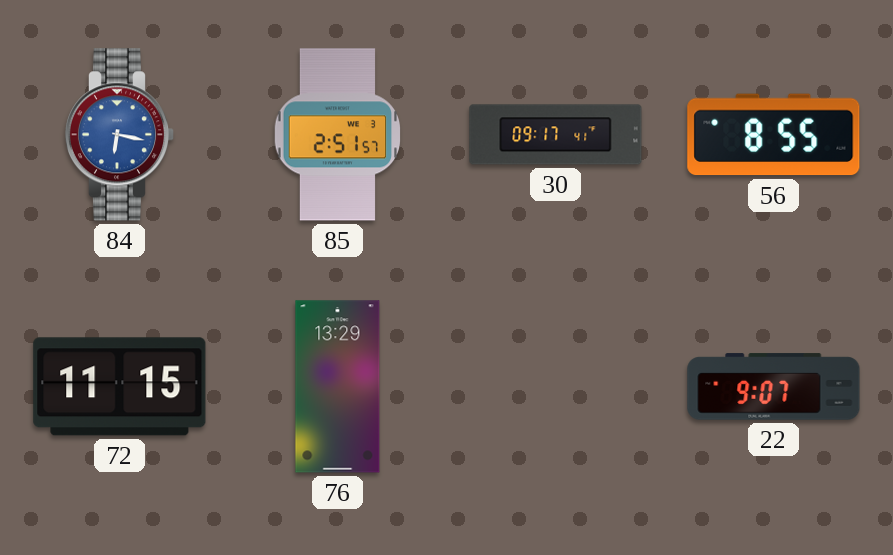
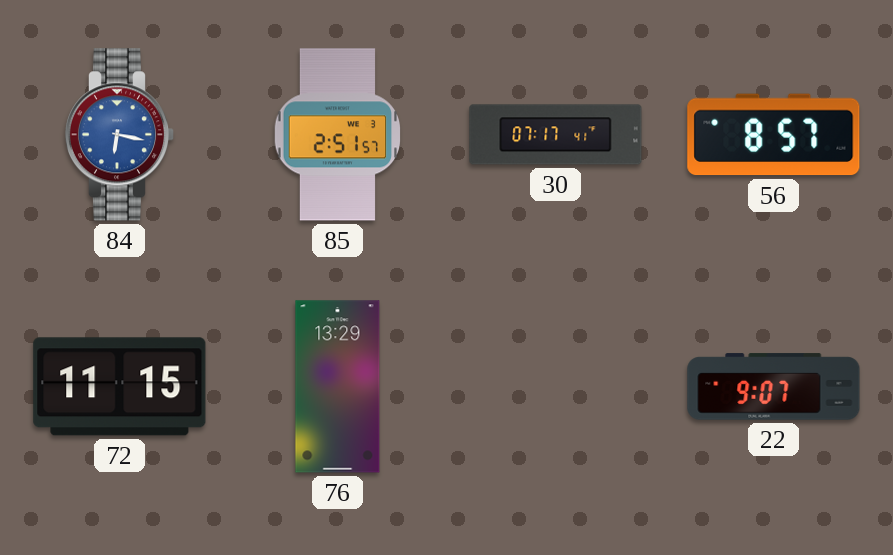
30: 09:17 -> 07:17
56: 8:55 -> 8:57
